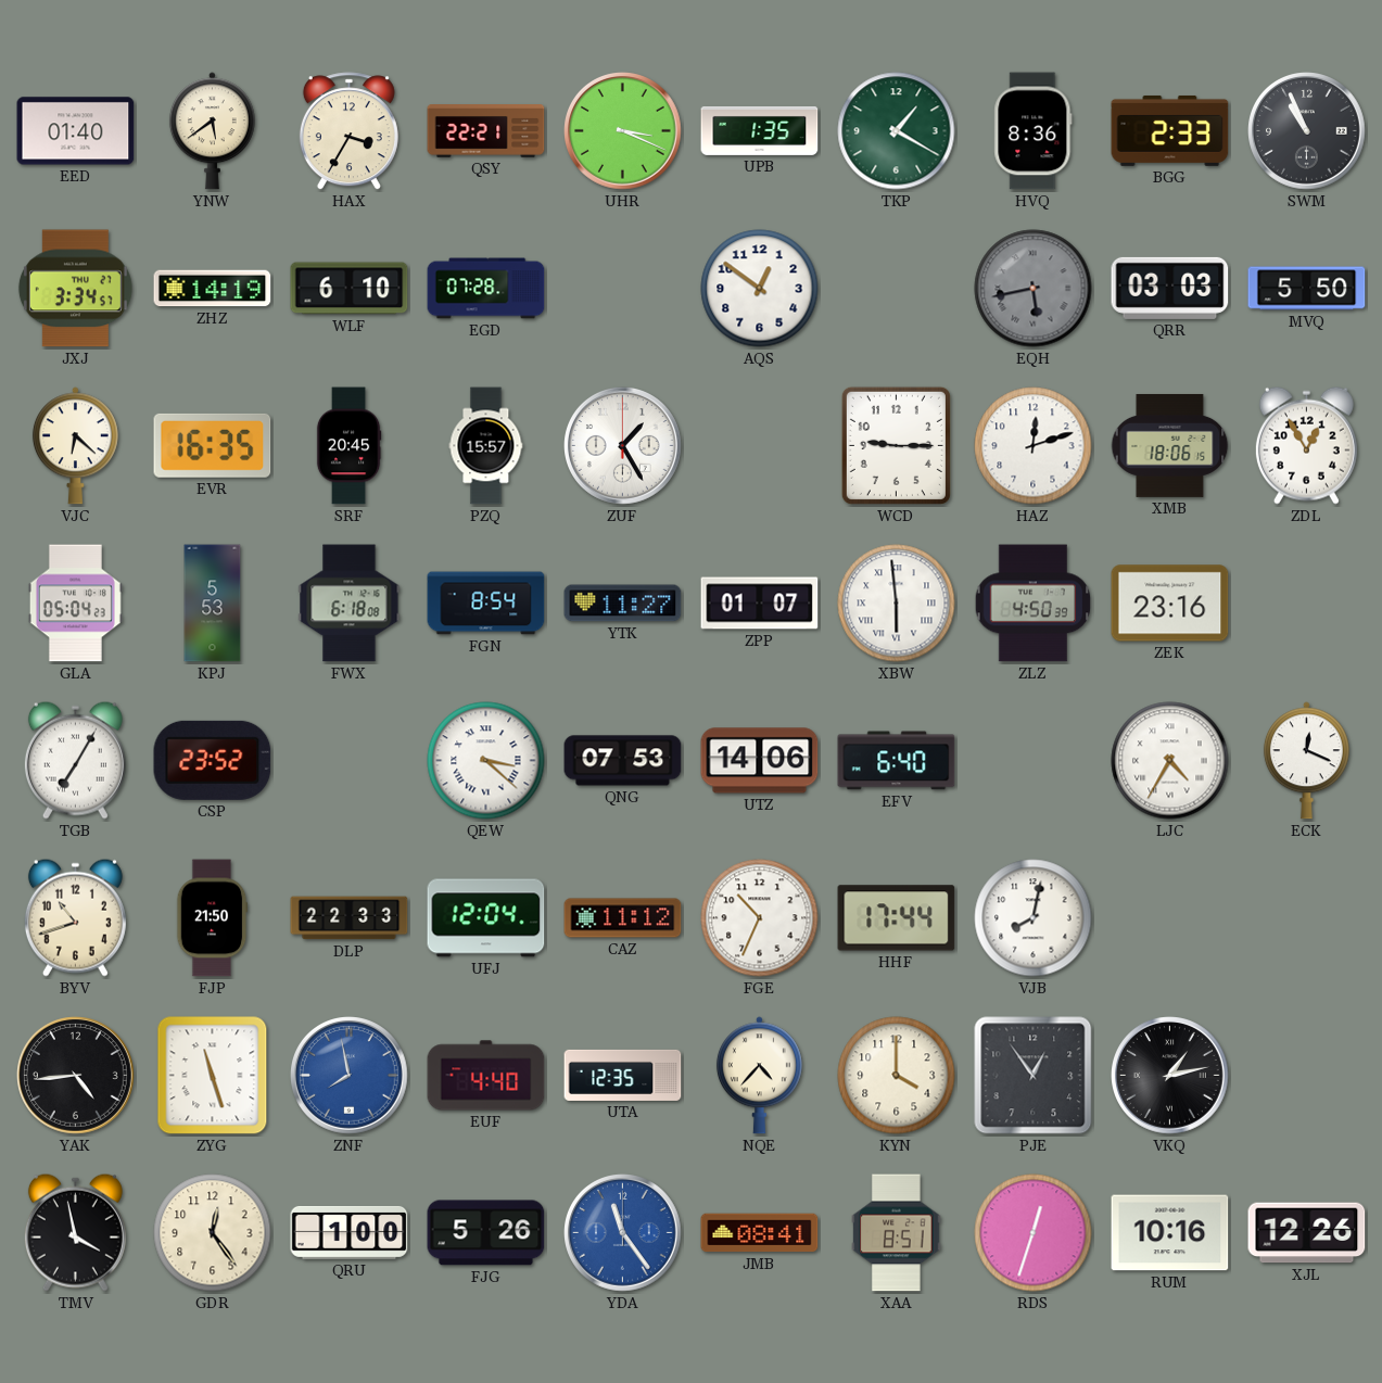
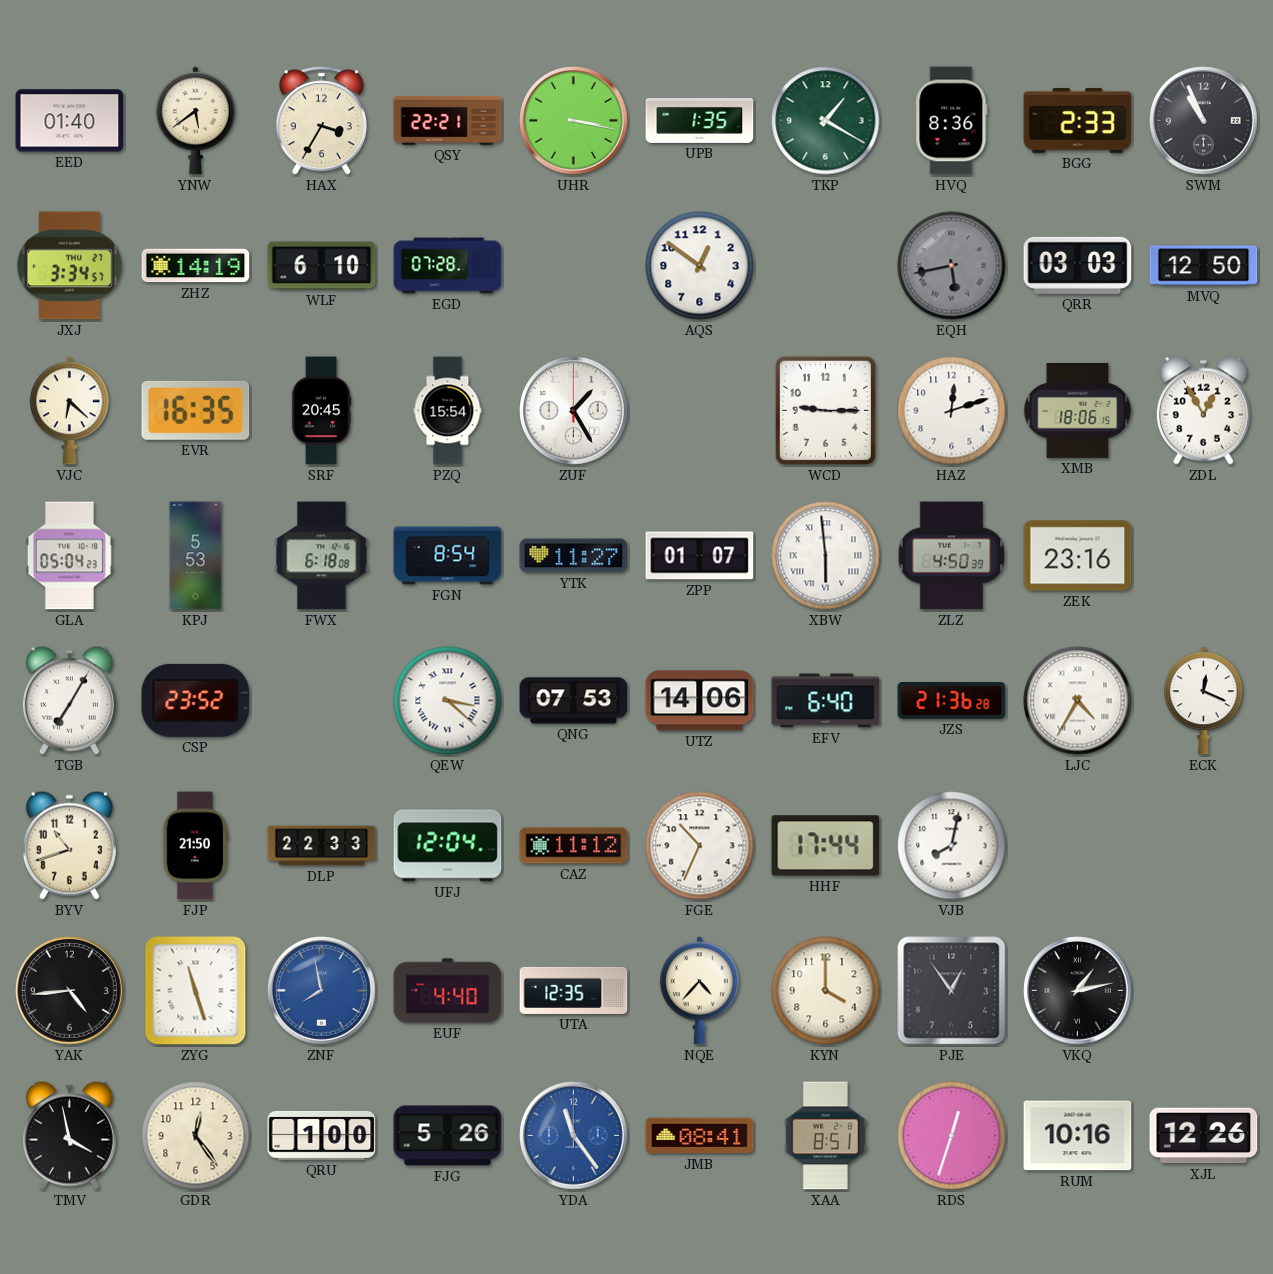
UHR: 3:19 -> 3:17
MVQ: 5:50 -> 12:50
PZQ: 15:57 -> 15:54
JZS: none -> 21:36
